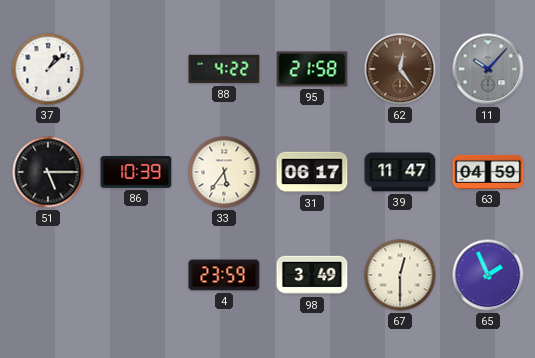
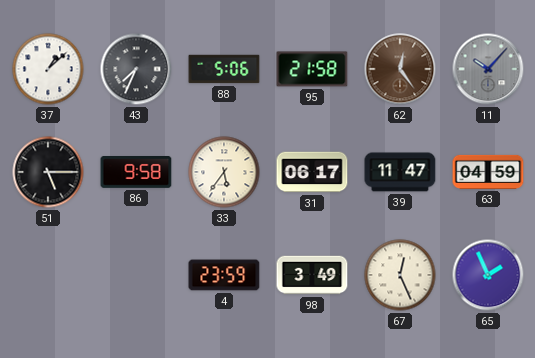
43: none -> 7:34
88: 4:22 -> 5:06
86: 10:39 -> 9:58
67: 12:30 -> 12:26
